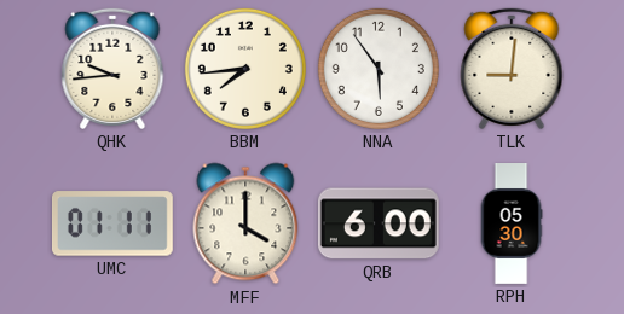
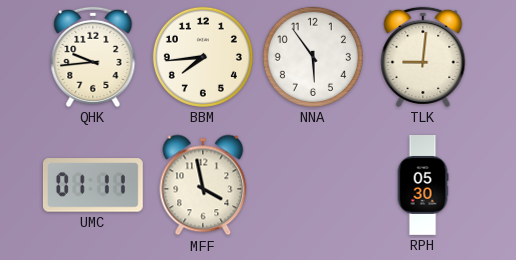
MFF: 4:00 -> 3:58
QRB: 6:00 -> none
